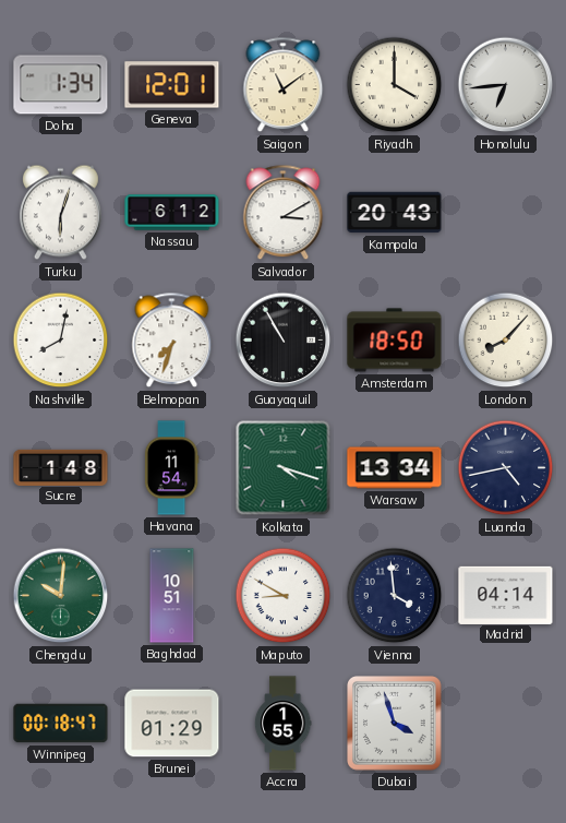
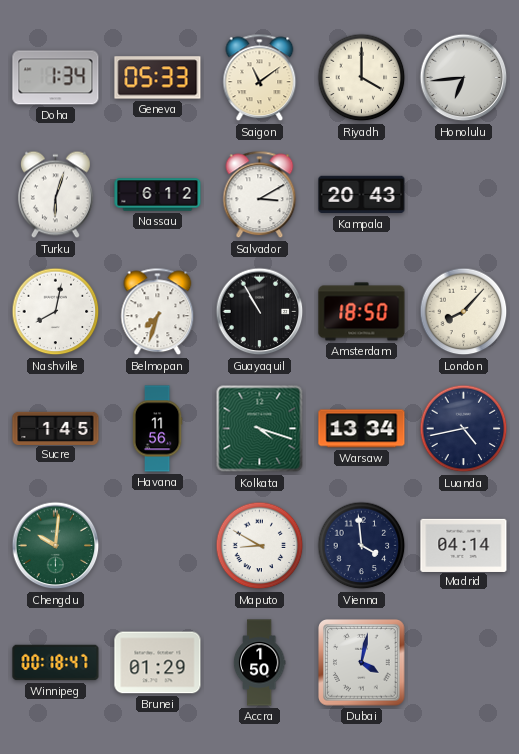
Geneva: 12:01 -> 05:33
Sucre: 1:48 -> 1:45
Havana: 11:54 -> 11:56
Baghdad: 10:51 -> none
Accra: 1:55 -> 1:50
Dubai: 3:57 -> 4:02
